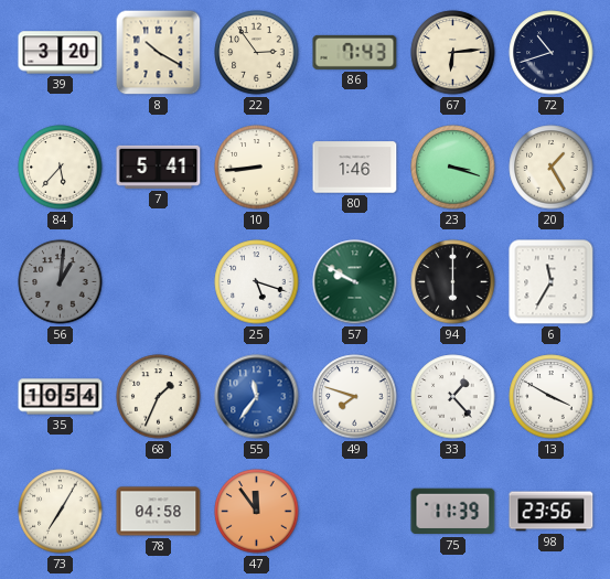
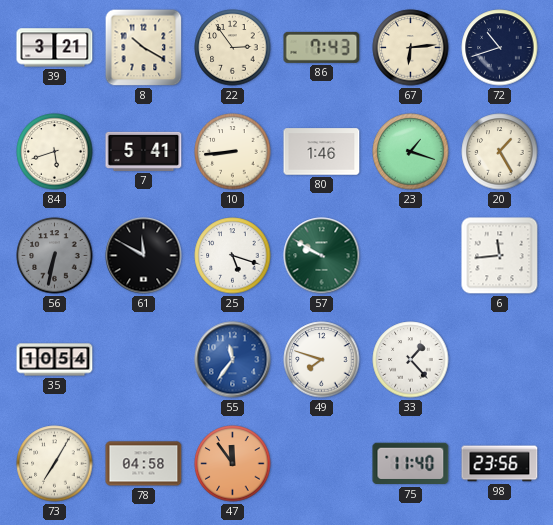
39: 3:20 -> 3:21
84: 5:37 -> 5:42
23: 3:18 -> 1:18
56: 1:01 -> 6:32
61: none -> 11:50
94: 6:00 -> none
6: 11:35 -> 11:44
68: 1:34 -> none
13: 3:50 -> none
75: 11:39 -> 11:40
